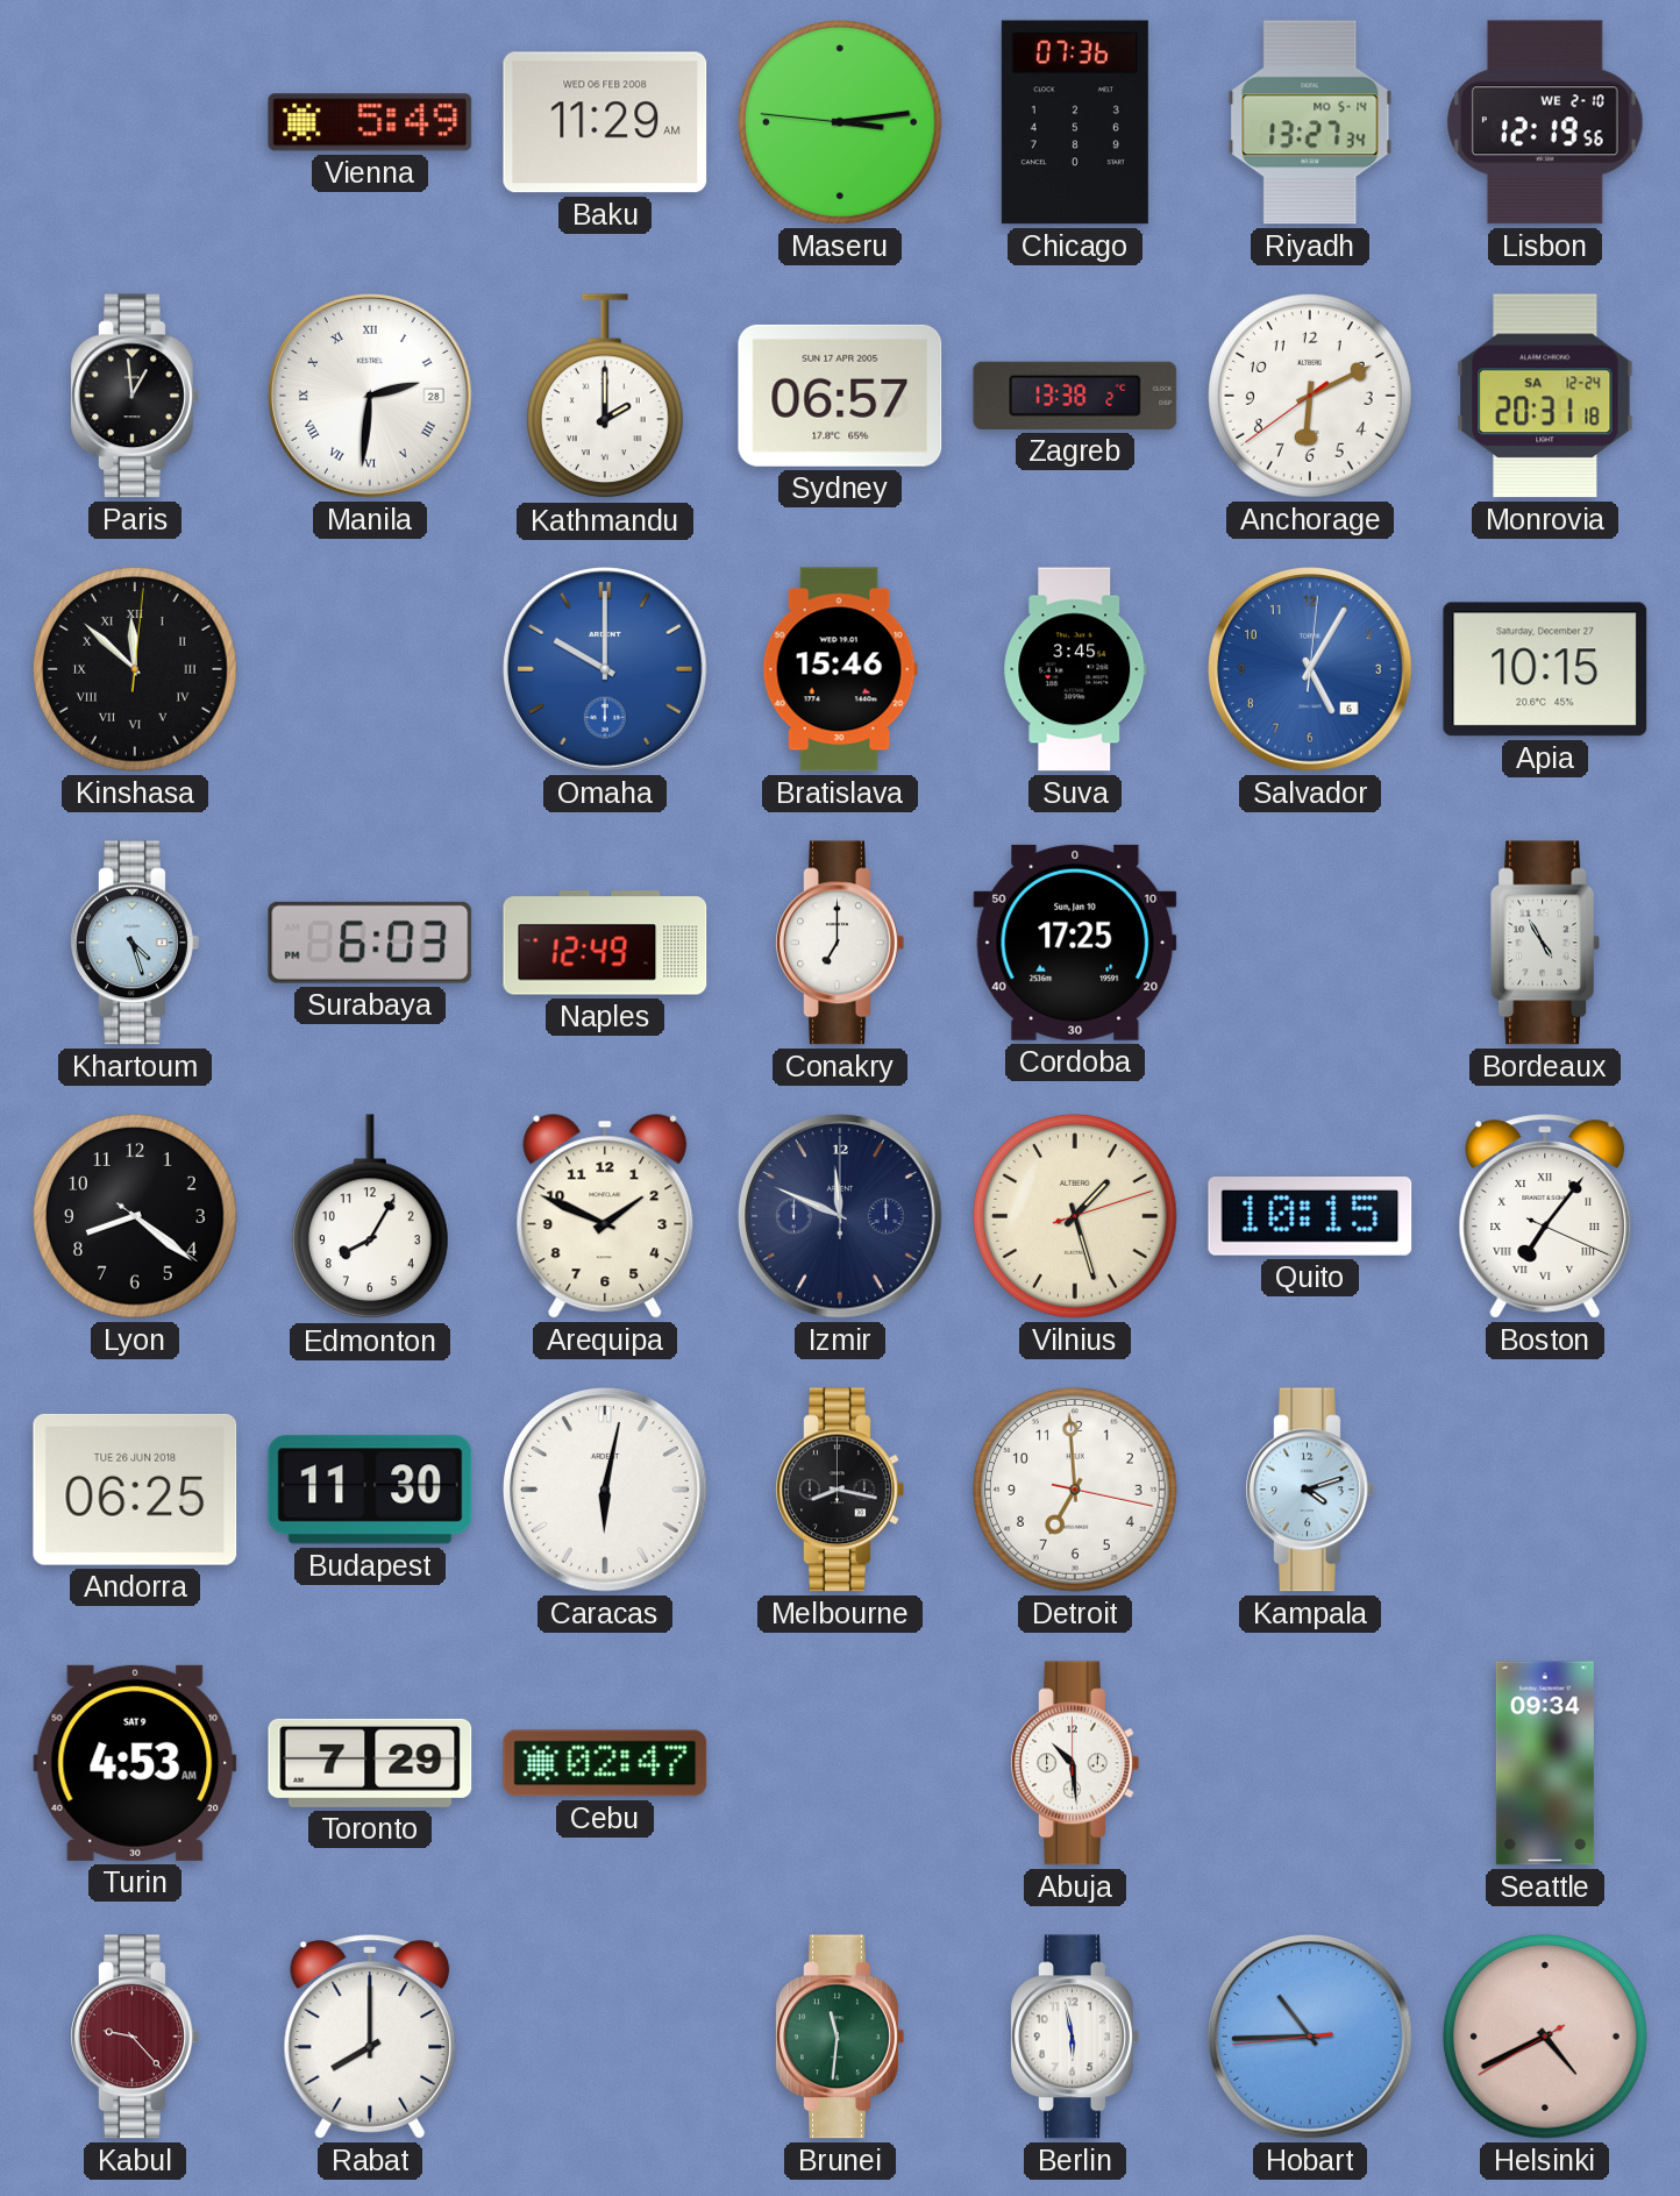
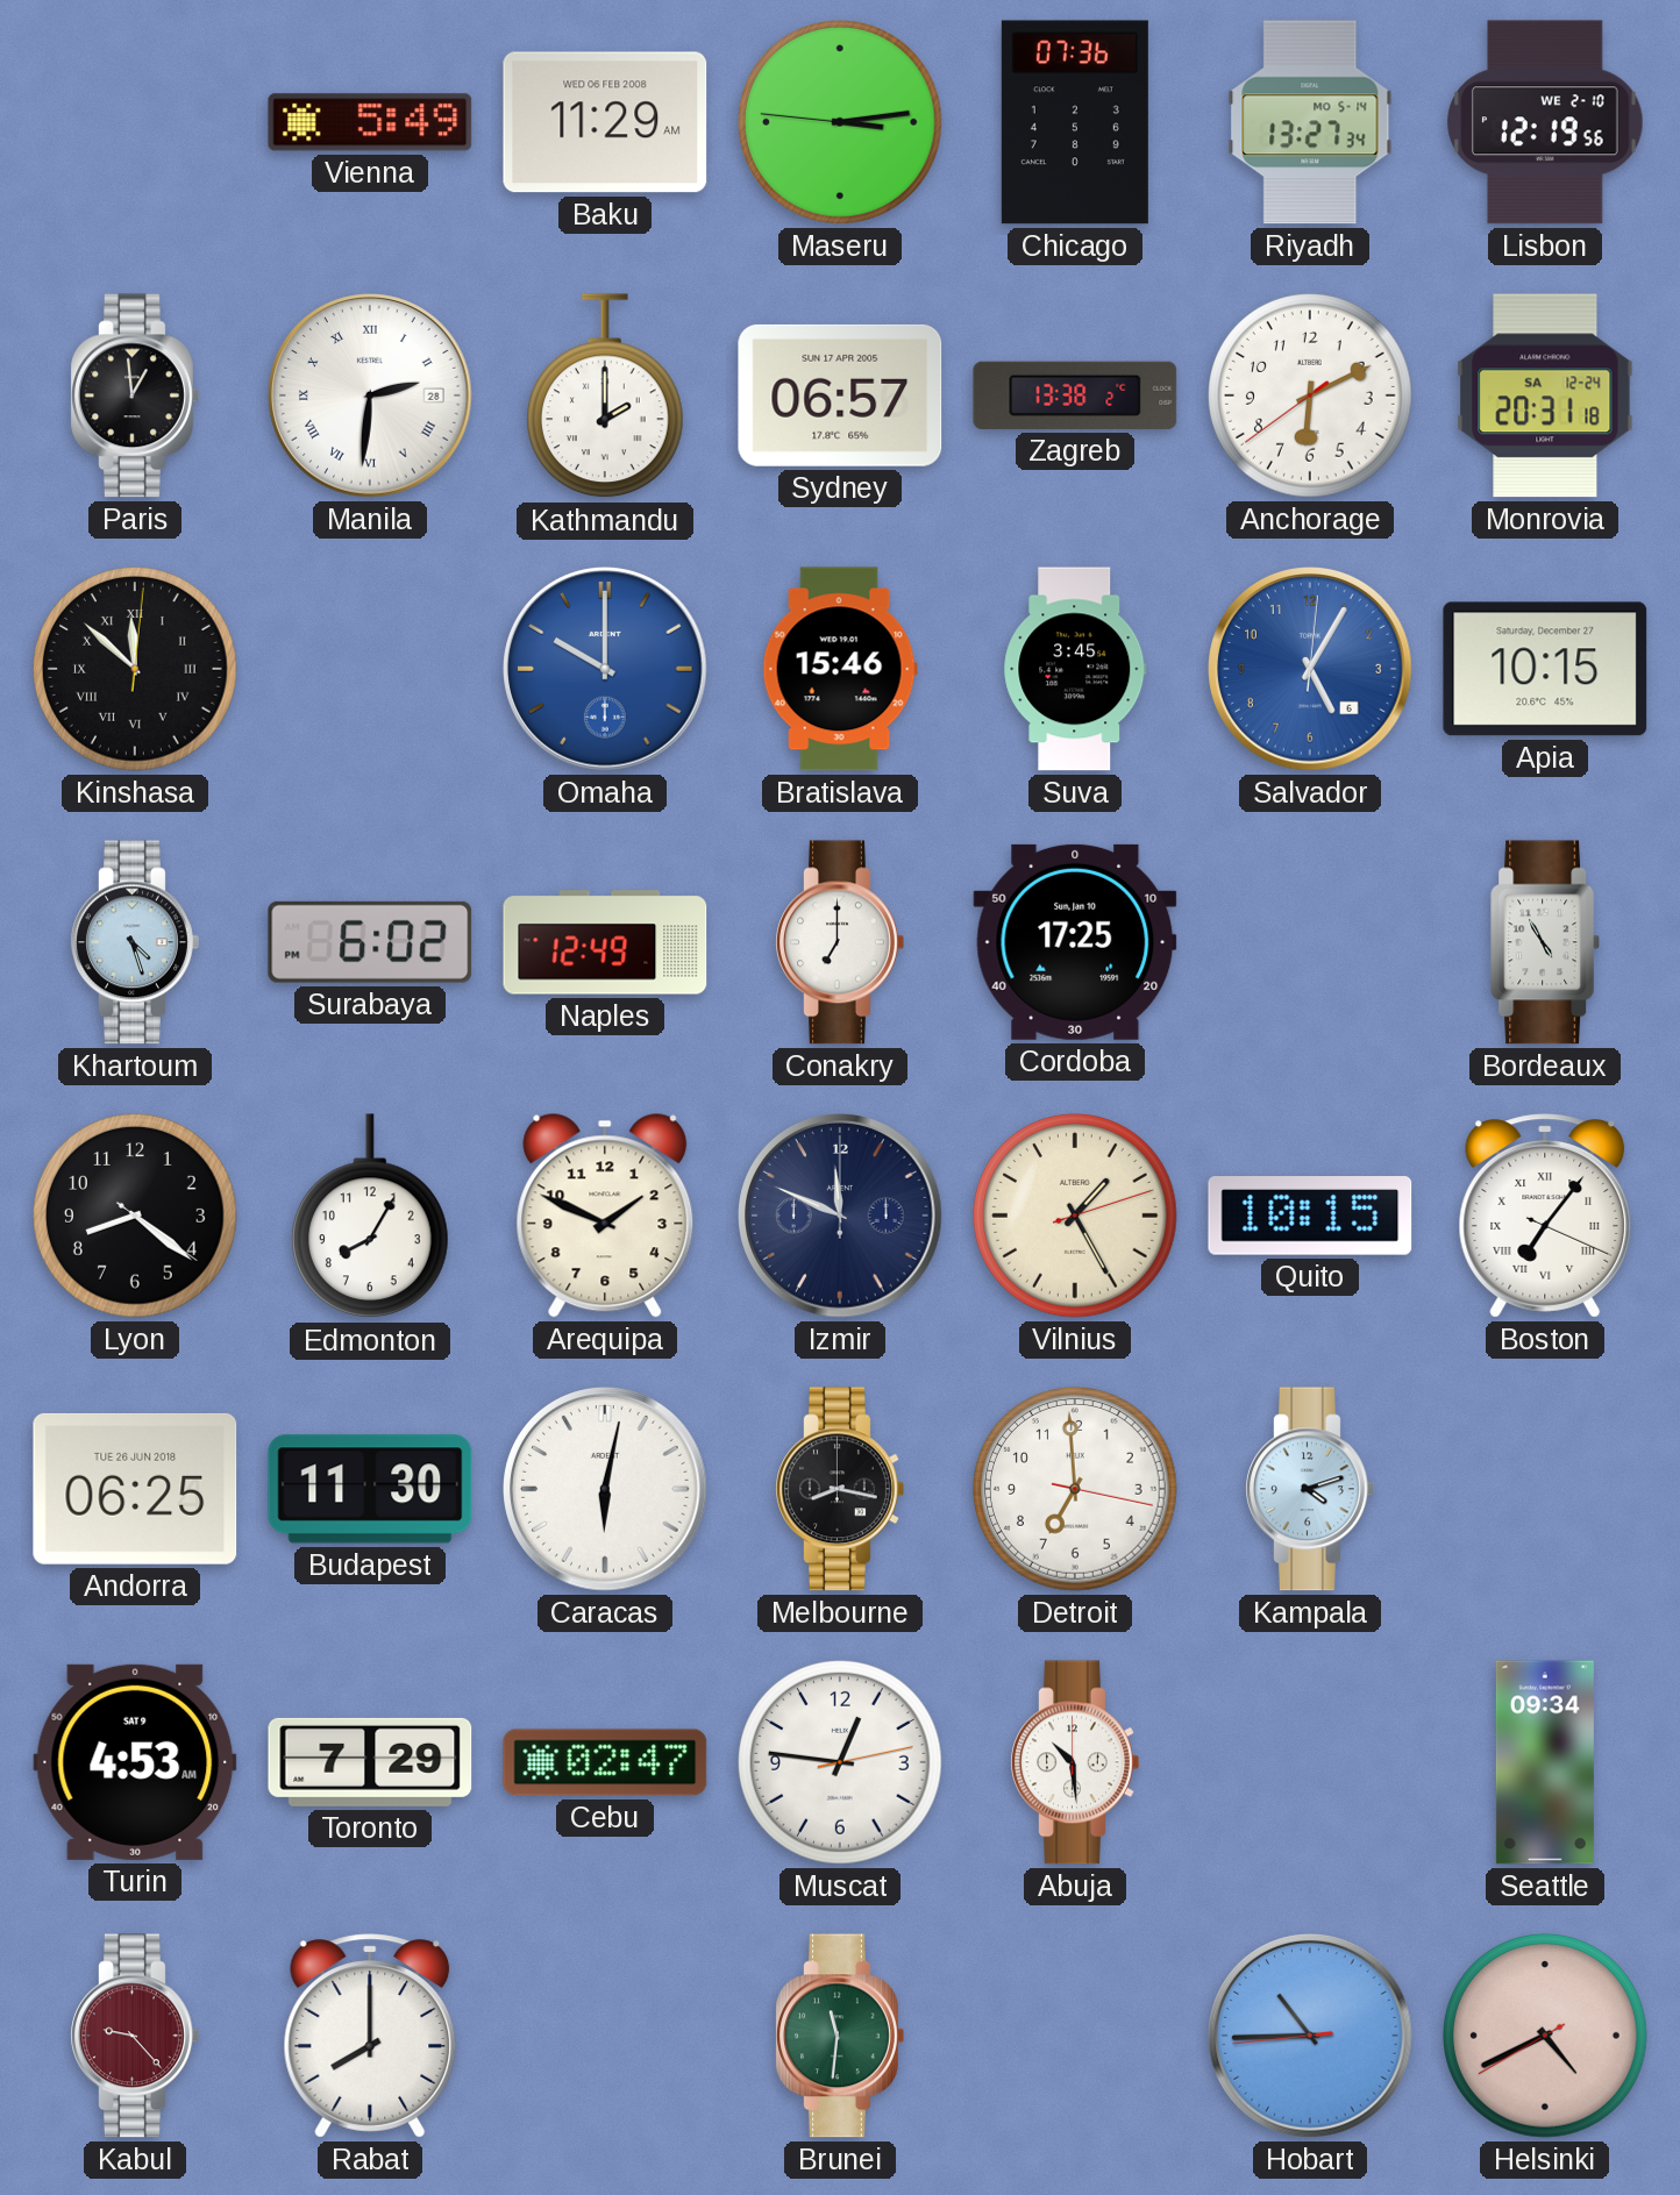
Surabaya: 6:03 -> 6:02
Vilnius: 1:27 -> 1:25
Muscat: none -> 12:46
Berlin: 5:58 -> none
